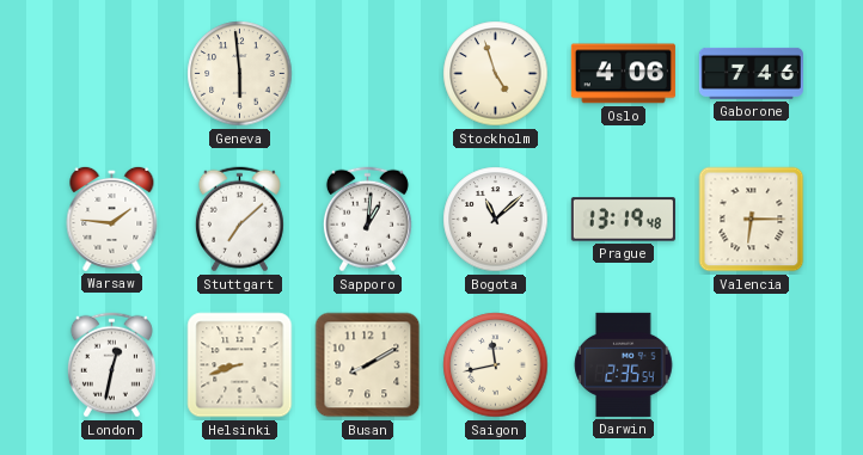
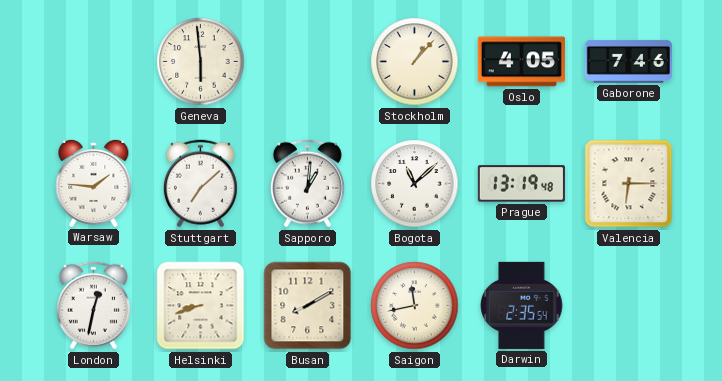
Stockholm: 4:57 -> 1:07
Oslo: 4:06 -> 4:05
